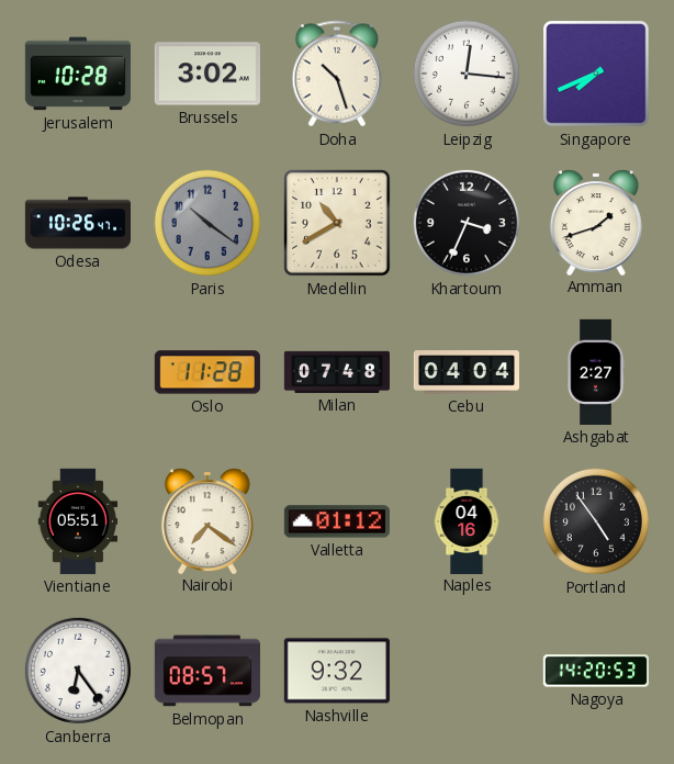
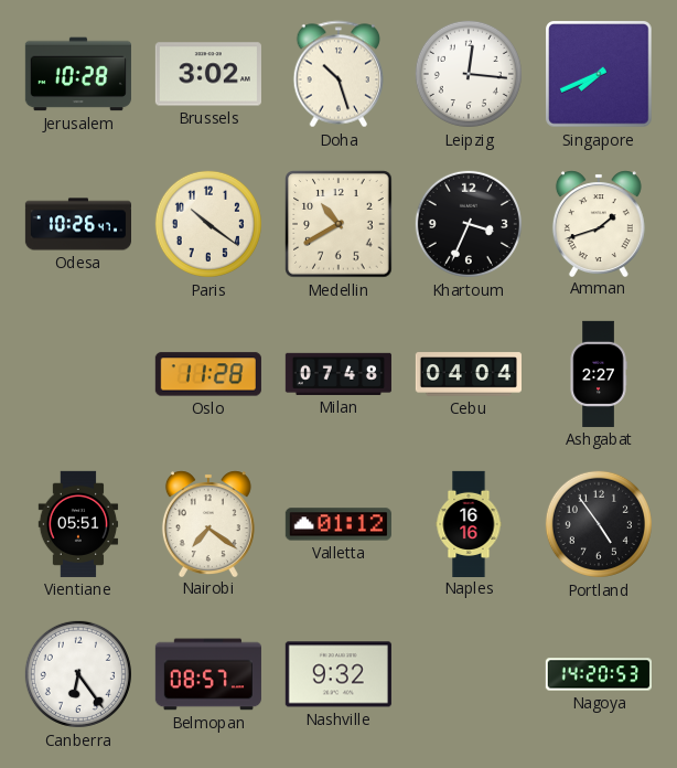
Paris dial: grey -> cream
Naples: 04:16 -> 16:16
